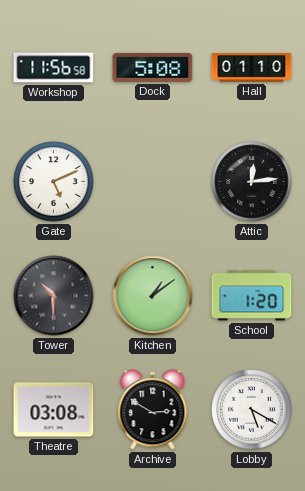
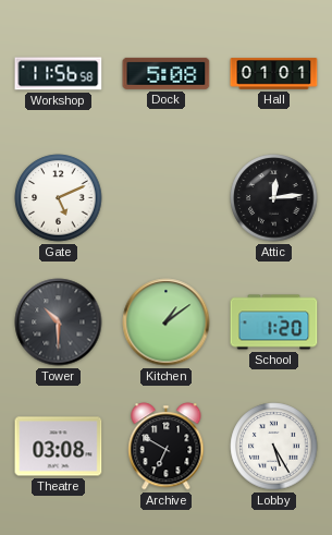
Hall: 01:10 -> 01:01
Archive: 2:50 -> 6:50
Lobby: 5:20 -> 5:25
